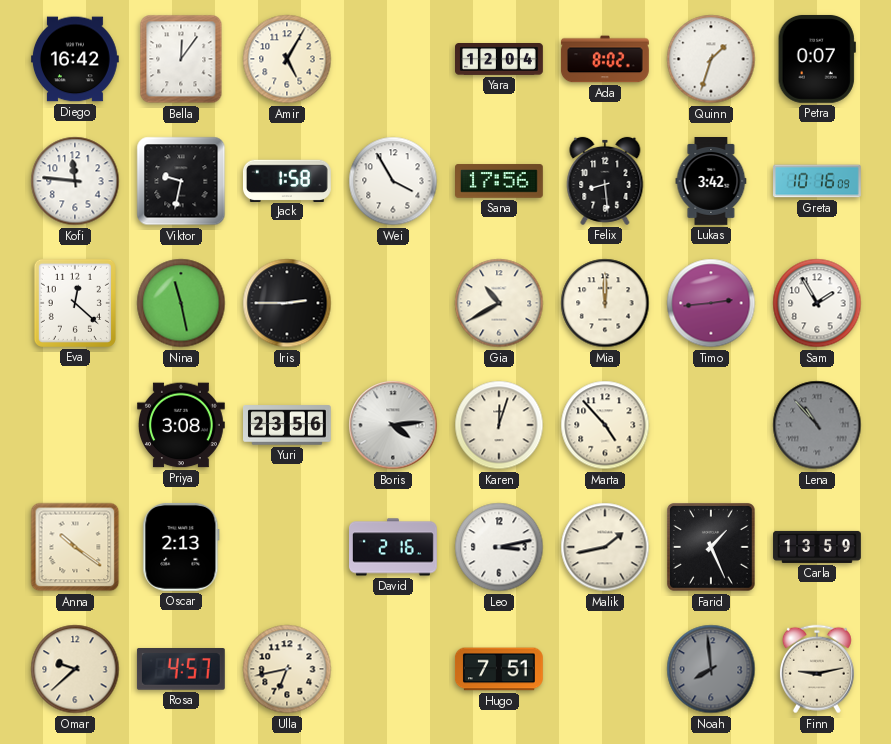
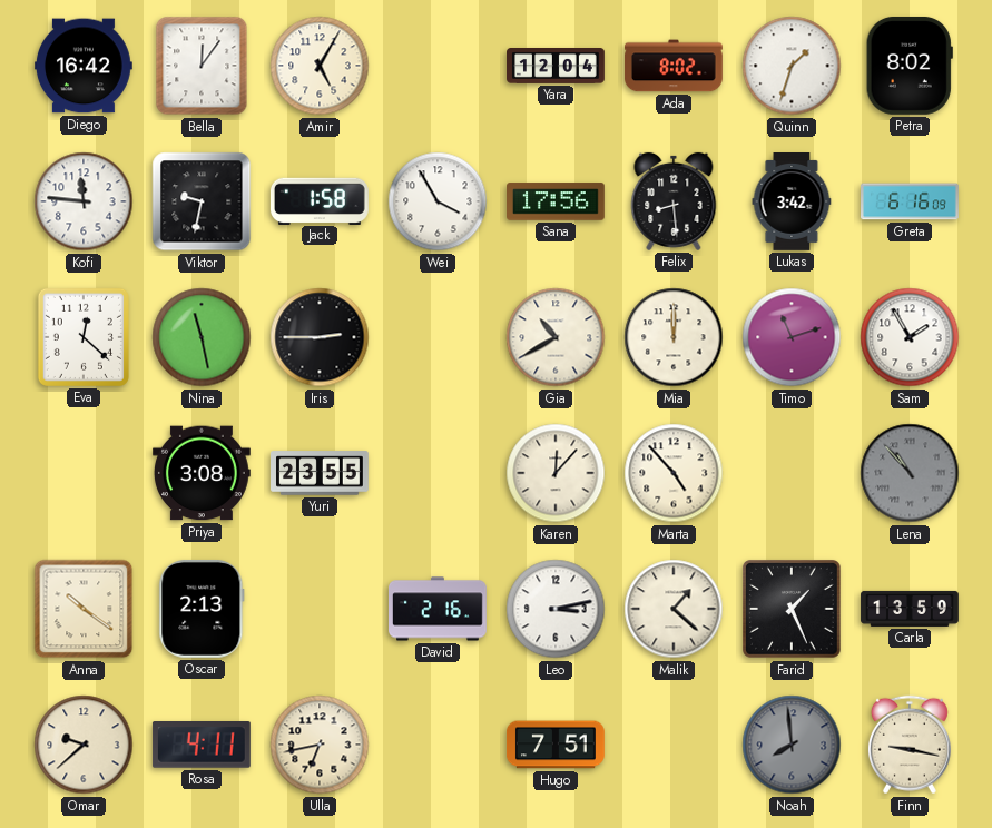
Petra: 0:07 -> 8:02
Greta: 10:16 -> 6:16
Timo: 2:44 -> 11:12
Yuri: 23:56 -> 23:55
Boris: 4:14 -> none
Karen: 12:03 -> 12:07
Malik: 1:43 -> 1:22
Rosa: 4:57 -> 4:11
Finn: 9:13 -> 9:17
